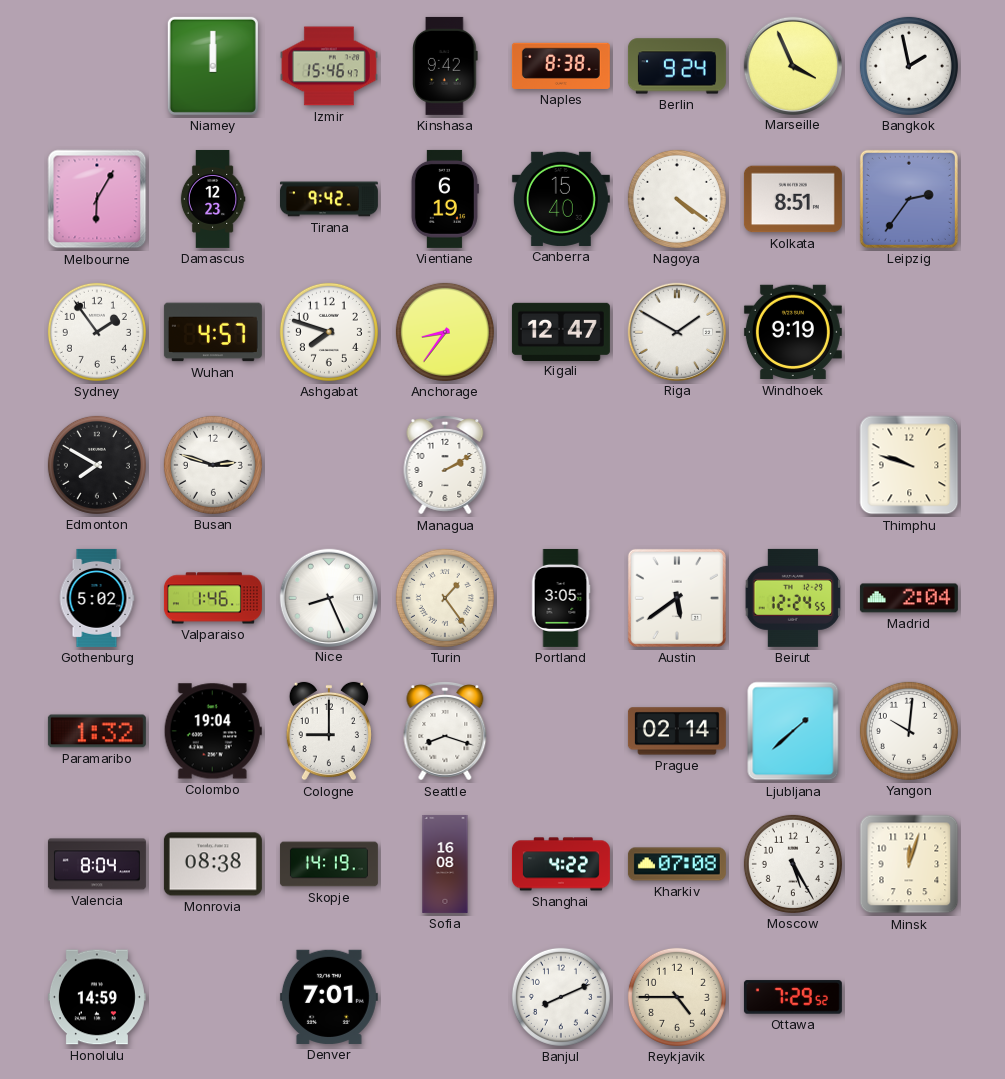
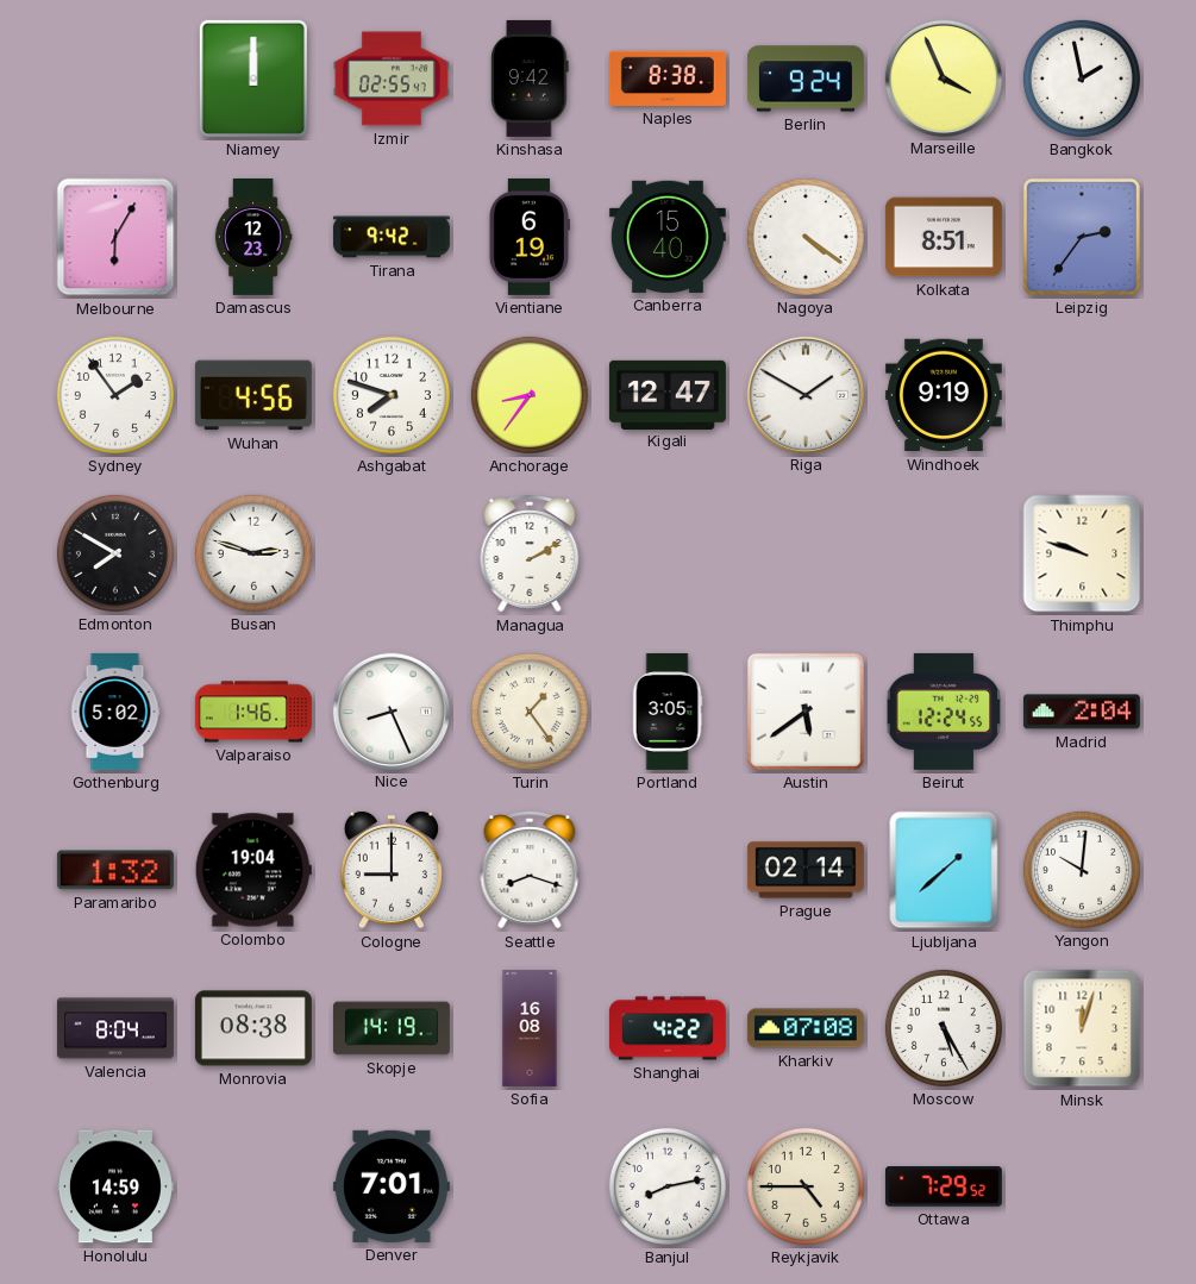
Izmir: 15:46 -> 02:55
Wuhan: 4:57 -> 4:56
Banjul: 8:11 -> 8:13
